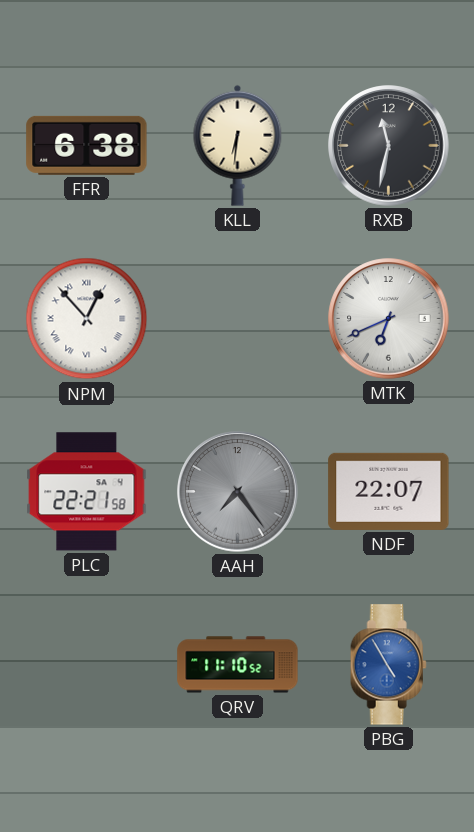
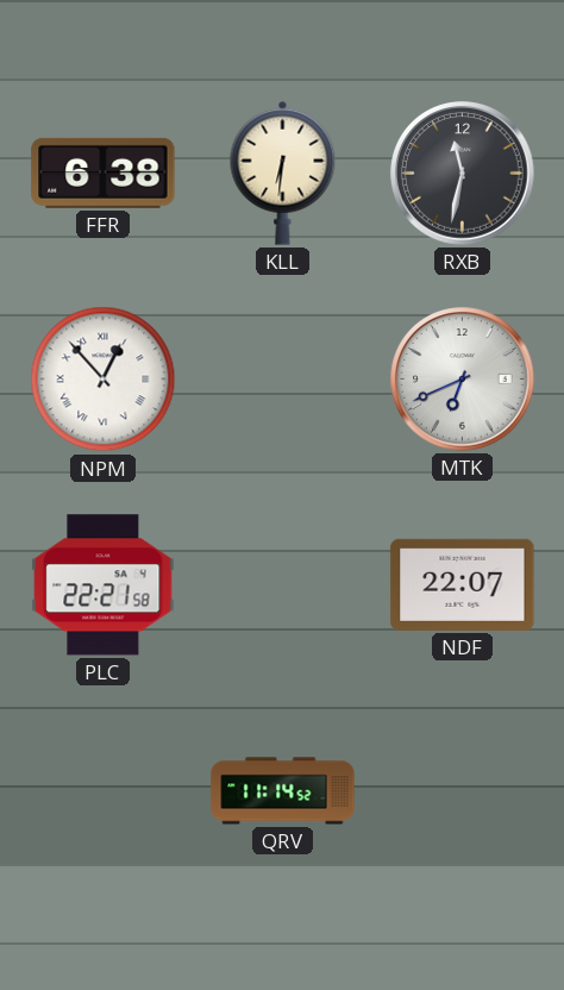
AAH: 7:24 -> none
QRV: 11:10 -> 11:14
PBG: 4:55 -> none
